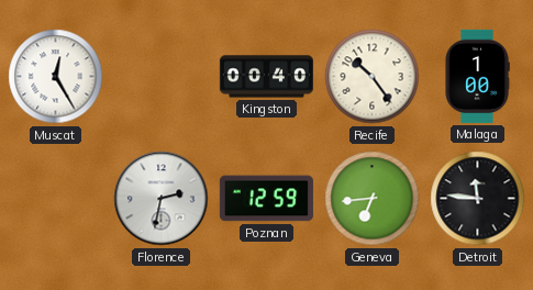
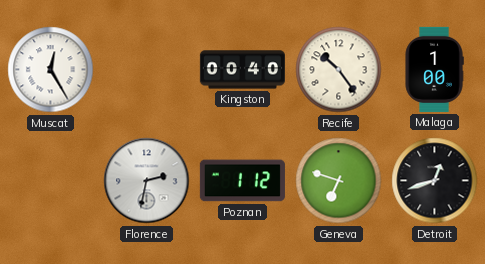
Poznan: 12:59 -> 1:12
Geneva: 6:44 -> 6:48
Detroit: 11:46 -> 12:42
